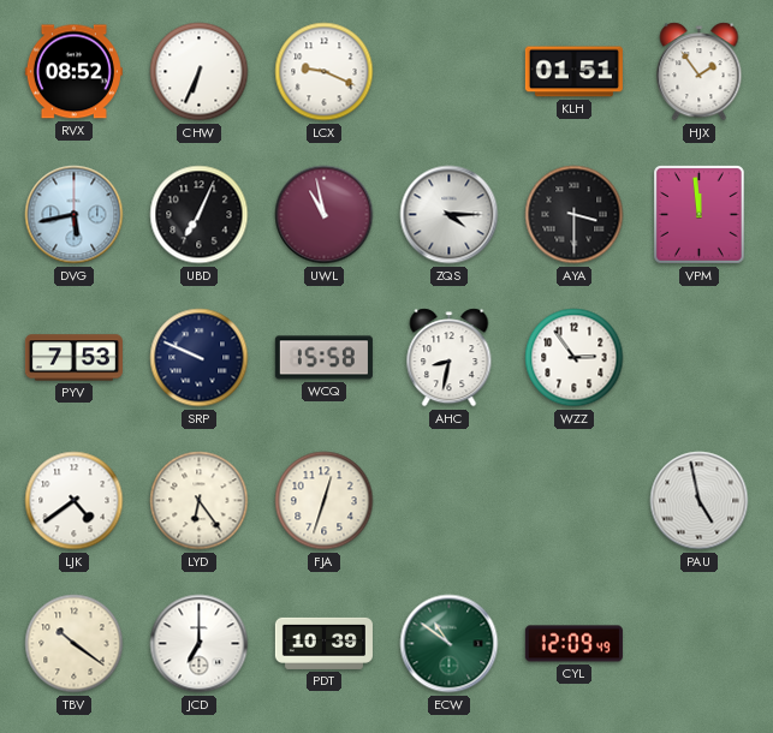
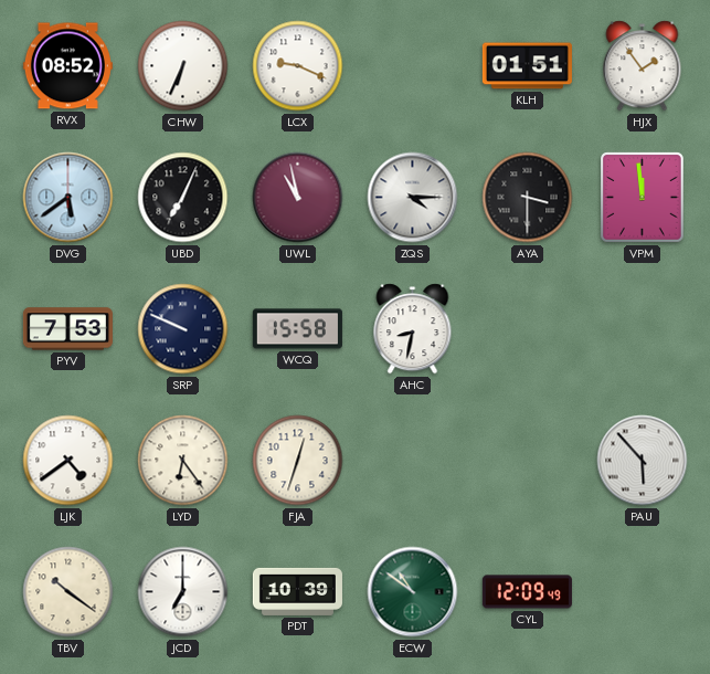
DVG: 5:43 -> 5:39
WZZ: 2:54 -> none
PAU: 4:58 -> 5:53
